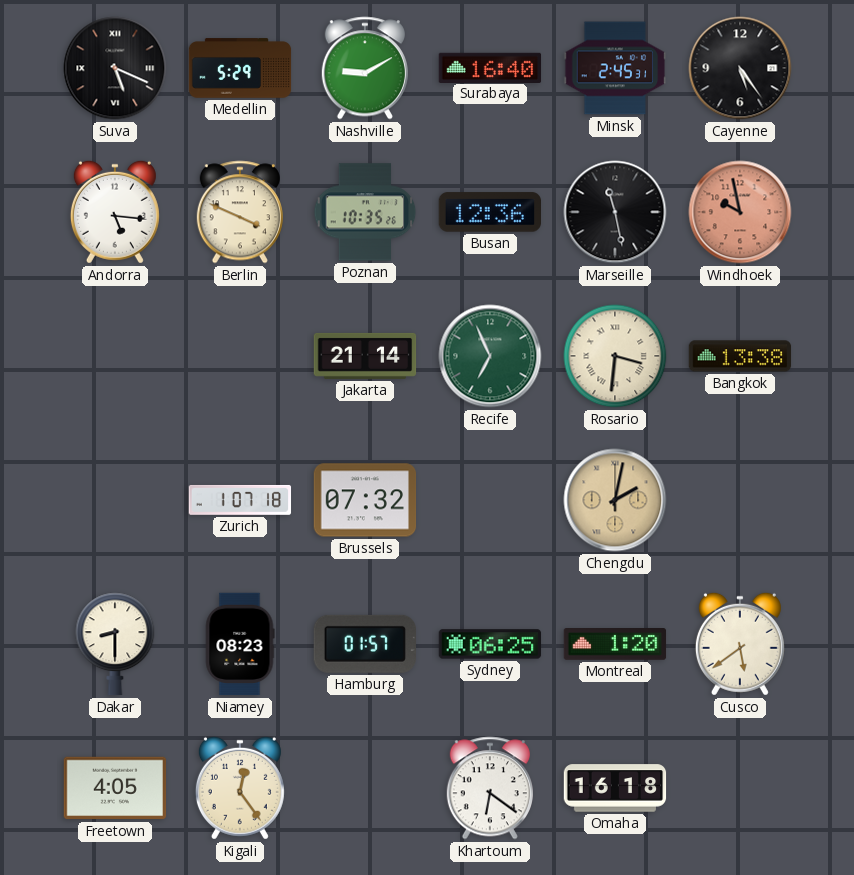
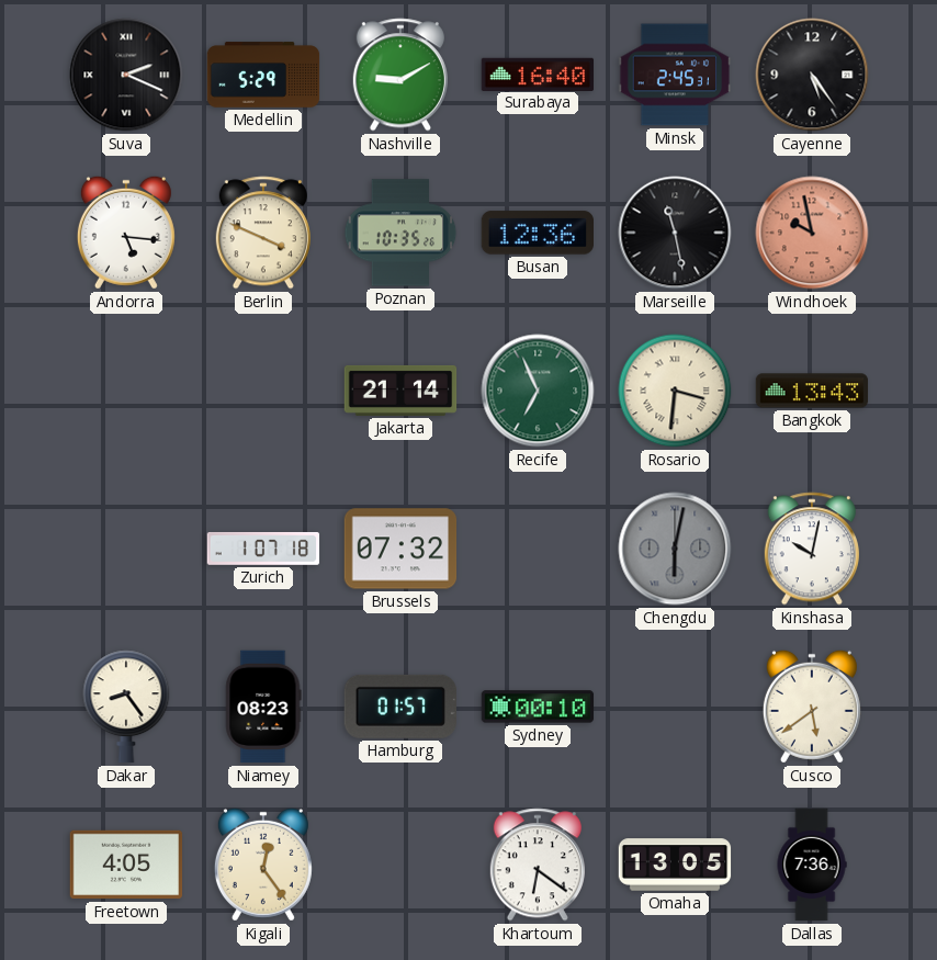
Suva: 5:19 -> 2:19
Bangkok: 13:38 -> 13:43
Chengdu: 2:02 -> 6:02
Chengdu dial: champagne -> grey
Kinshasa: none -> 10:02
Dakar: 8:30 -> 8:24
Sydney: 06:25 -> 00:10
Montreal: 1:20 -> none
Omaha: 16:18 -> 13:05
Dallas: none -> 7:36
